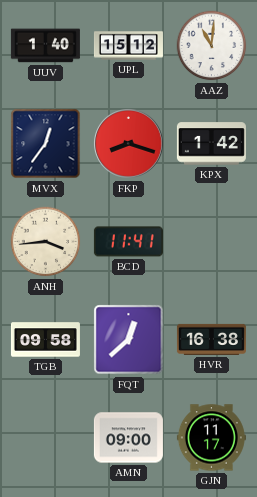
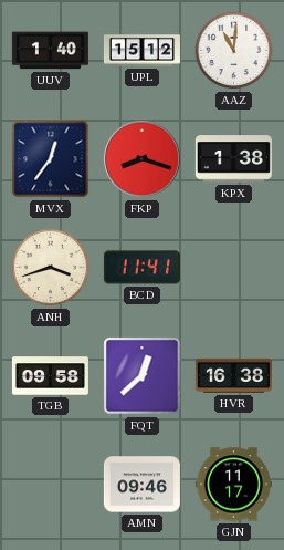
KPX: 1:42 -> 1:38
ANH: 3:44 -> 3:42
AMN: 09:00 -> 09:46
